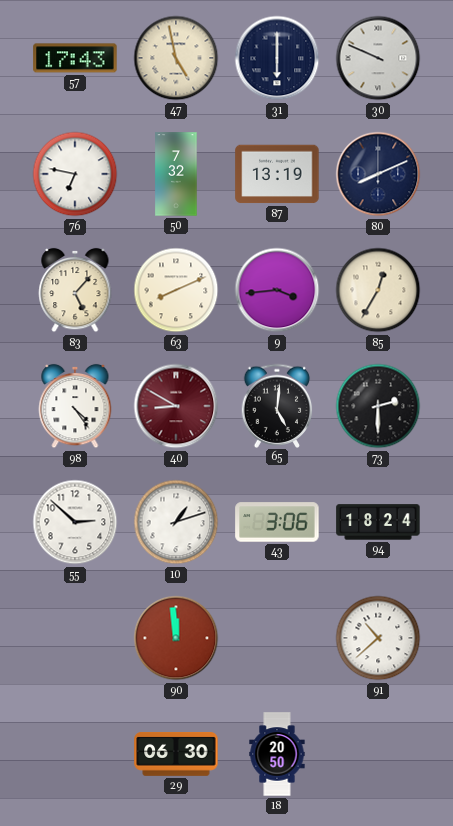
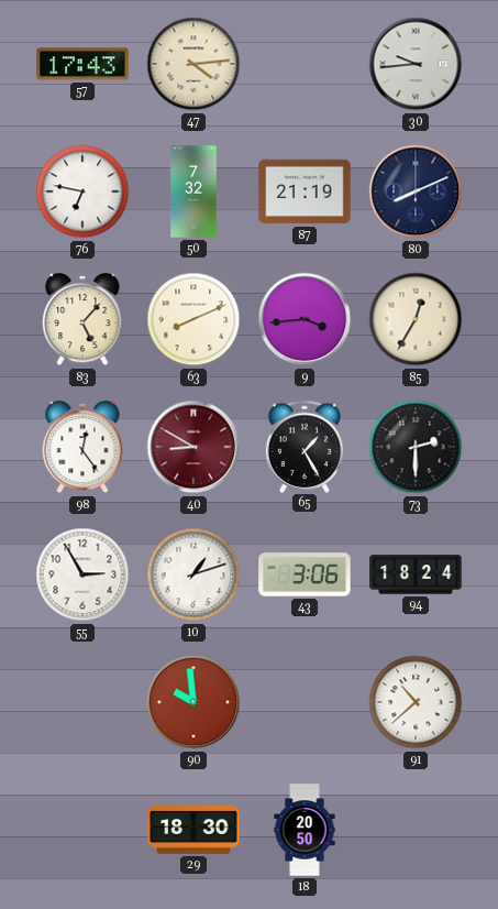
47: 4:58 -> 4:14
31: 6:00 -> none
30: 9:49 -> 9:44
87: 13:19 -> 21:19
98: 4:24 -> 12:24
65: 5:01 -> 1:25
55: 2:52 -> 2:55
90: 11:59 -> 9:59
29: 06:30 -> 18:30
